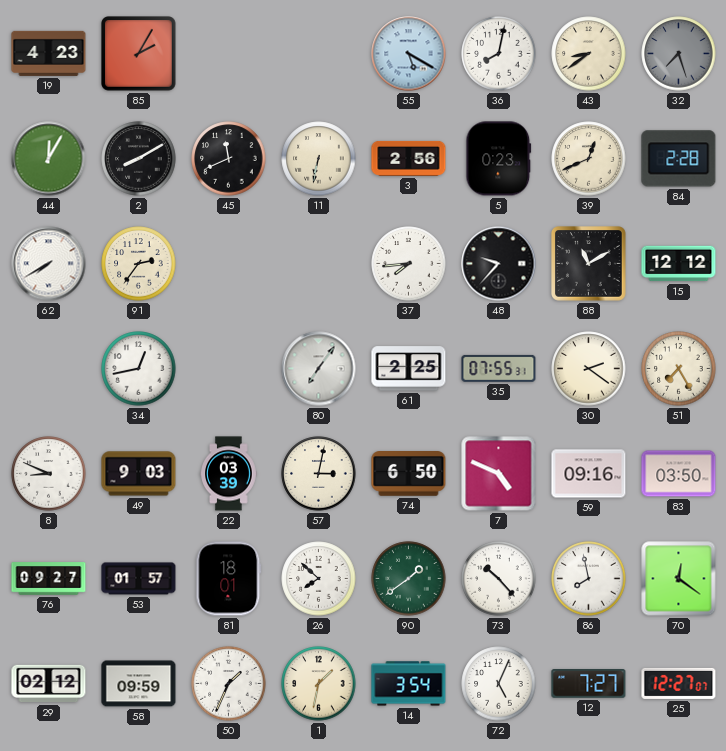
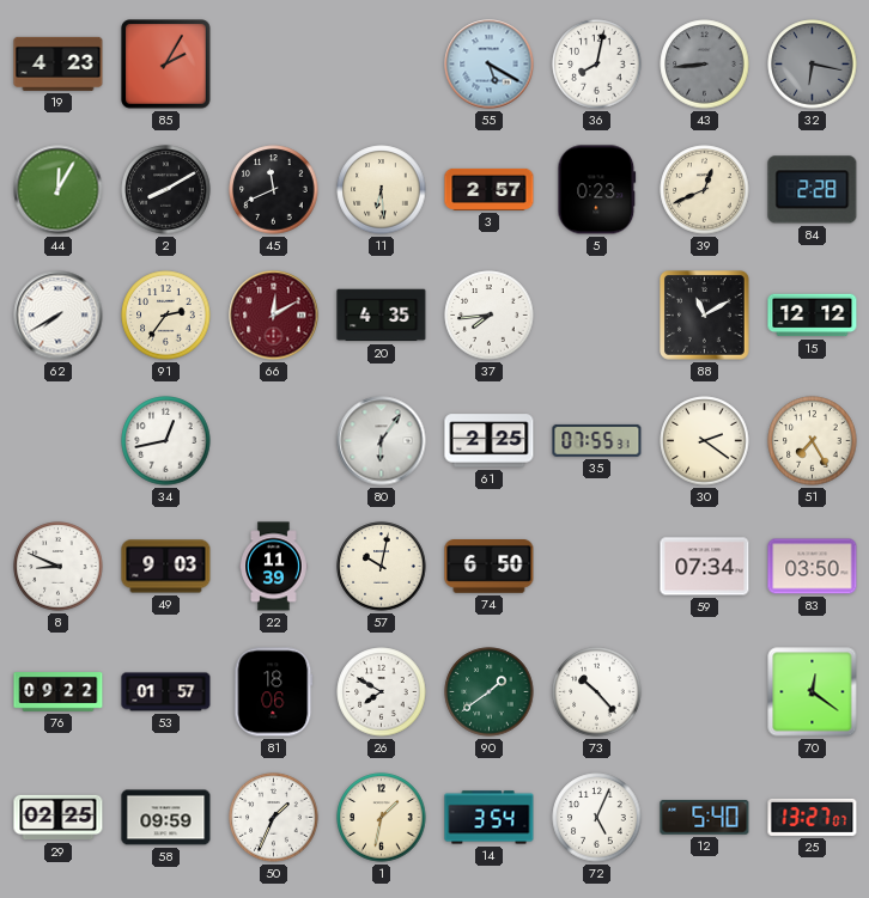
43: 8:39 -> 8:44
43 dial: cream -> grey
32: 7:27 -> 6:17
11: 6:32 -> 6:29
3: 2:56 -> 2:57
66: none -> 12:10
20: none -> 4:35
48: 9:37 -> none
80: 7:06 -> 6:06
22: 03:39 -> 11:39
57: 3:02 -> 10:02
7: 4:49 -> none
59: 09:16 -> 07:34
76: 09:27 -> 09:22
81: 18:01 -> 18:06
26: 7:52 -> 7:50
86: 7:58 -> none
29: 02:12 -> 02:25
12: 7:27 -> 5:40
25: 12:27 -> 13:27
